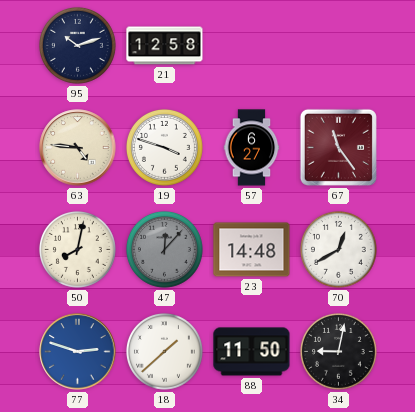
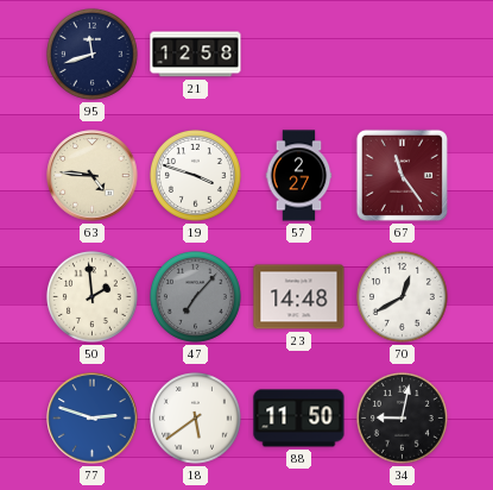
95: 10:12 -> 11:42
57: 6:27 -> 2:27
50: 8:02 -> 1:59
47: 12:07 -> 7:07
18: 1:38 -> 5:39
